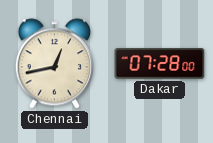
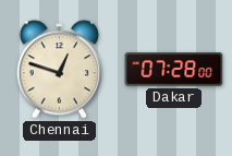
Chennai: 12:43 -> 12:48
